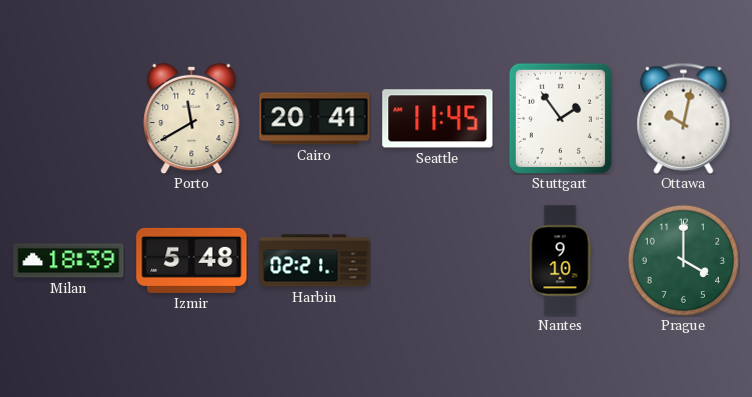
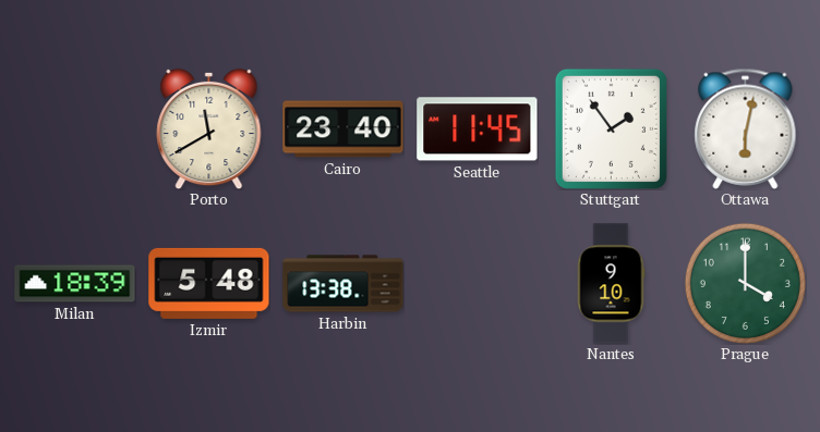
Cairo: 20:41 -> 23:40
Ottawa: 10:02 -> 6:02
Harbin: 02:21 -> 13:38
